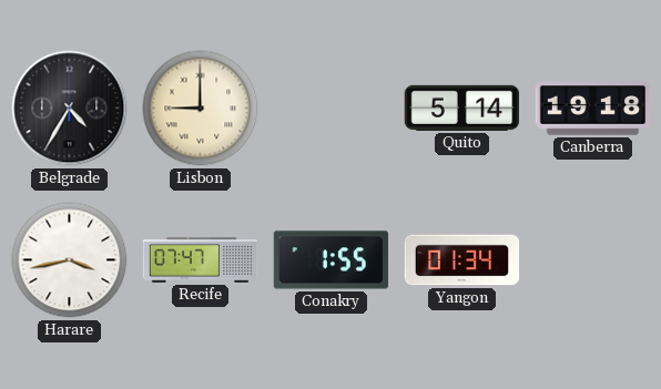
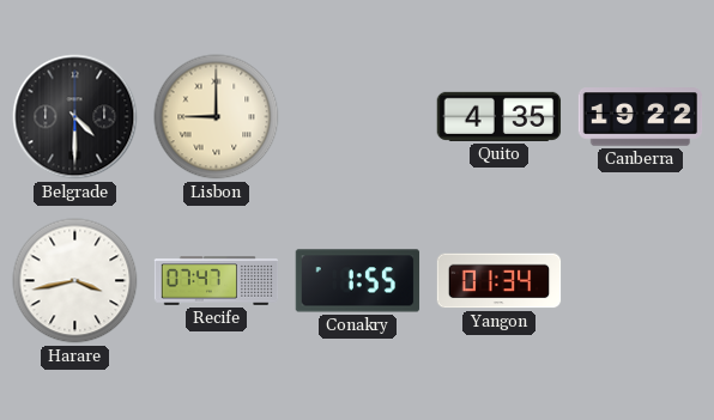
Belgrade: 4:35 -> 4:30
Quito: 5:14 -> 4:35
Canberra: 19:18 -> 19:22
